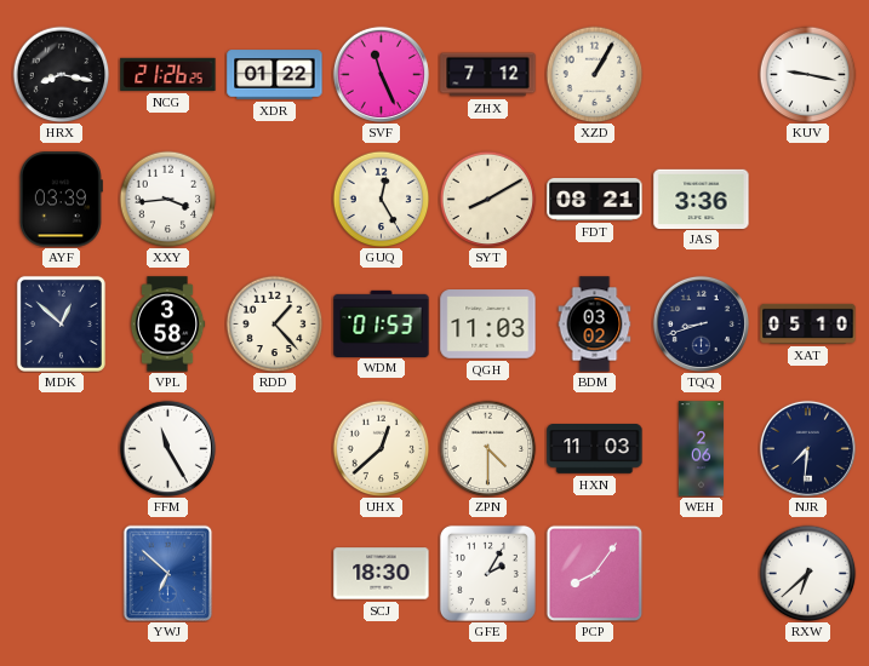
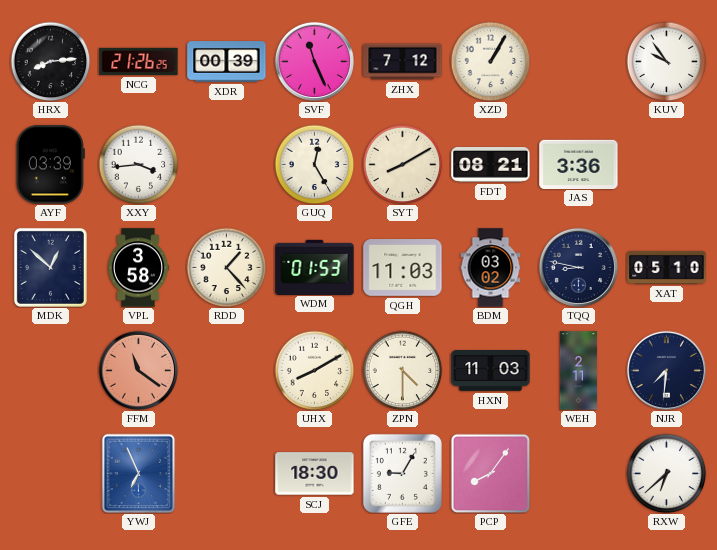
HRX: 8:17 -> 8:14
XDR: 01:22 -> 00:39
KUV: 9:17 -> 9:54
TQQ: 8:42 -> 8:47
FFM: 11:25 -> 11:21
FFM dial: white -> salmon
UHX: 12:38 -> 8:10
WEH: 2:06 -> 2:11
YWJ: 6:52 -> 6:56
GFE: 2:05 -> 9:05
